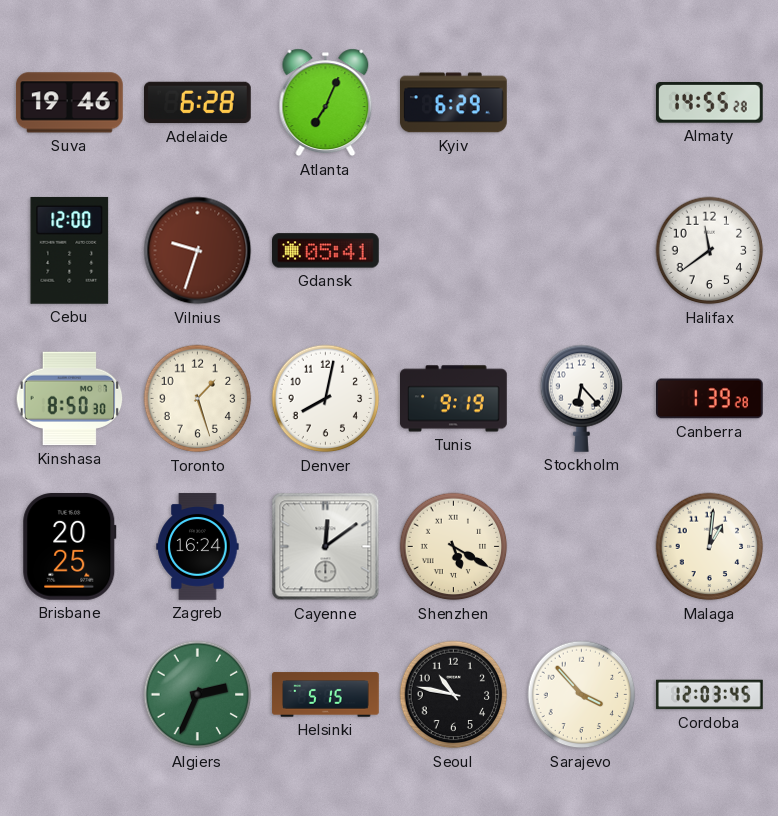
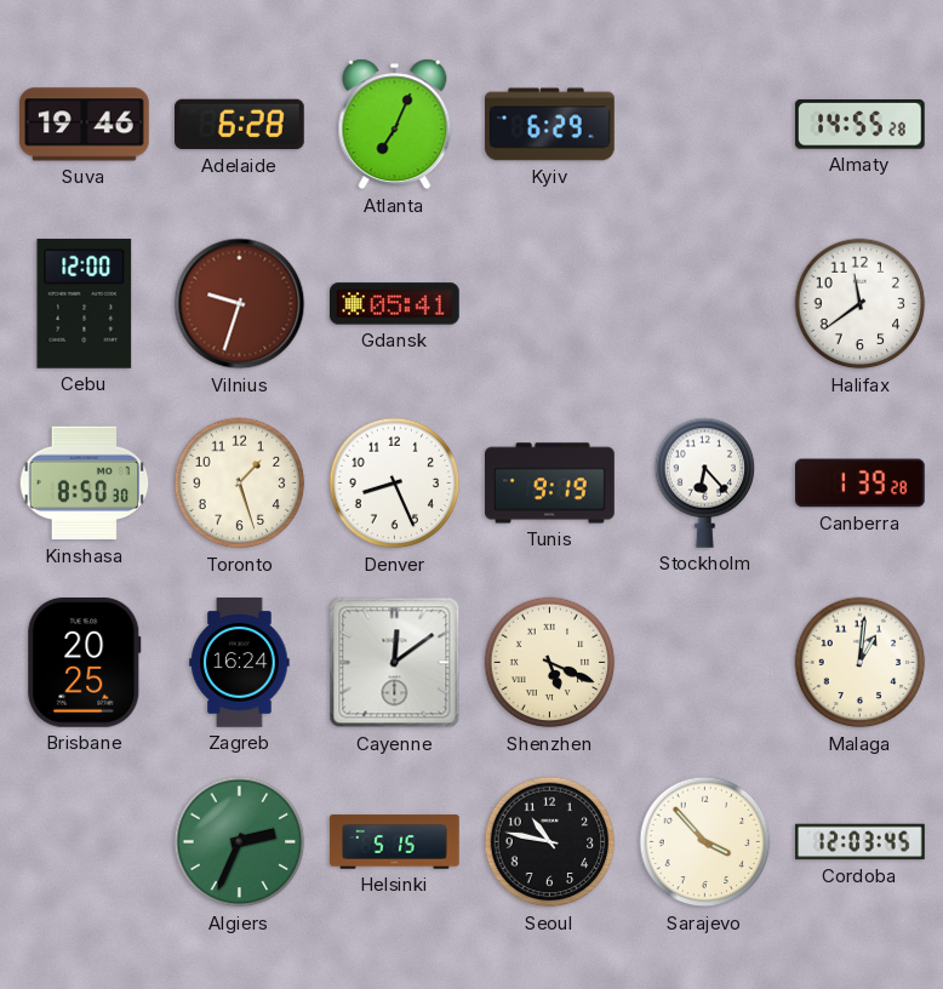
Denver: 8:02 -> 8:26
Shenzhen: 5:20 -> 5:19
